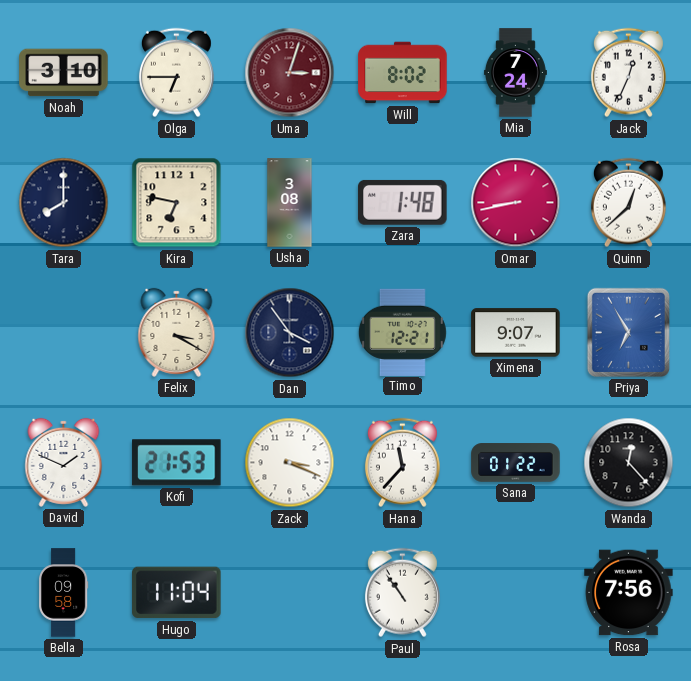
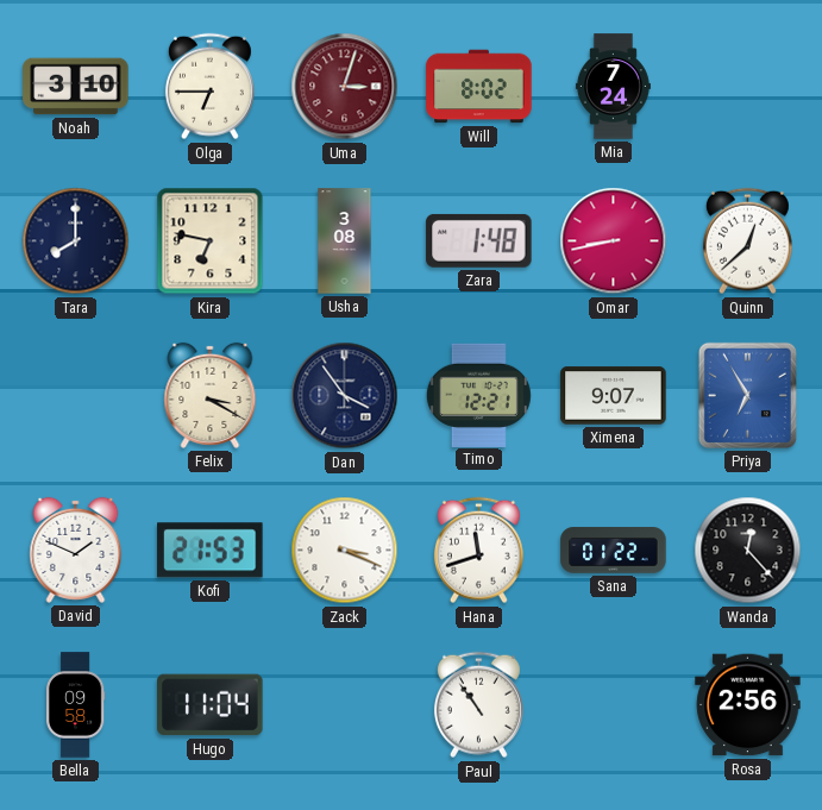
Jack: 12:34 -> none
Hana: 11:37 -> 11:42
Rosa: 7:56 -> 2:56
